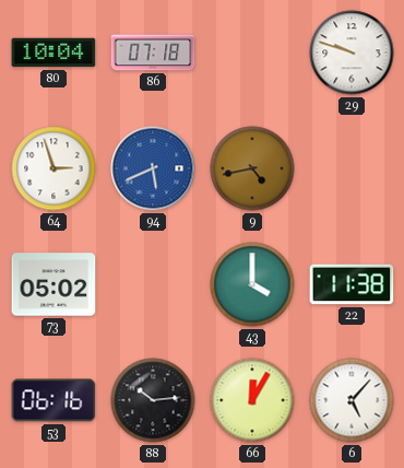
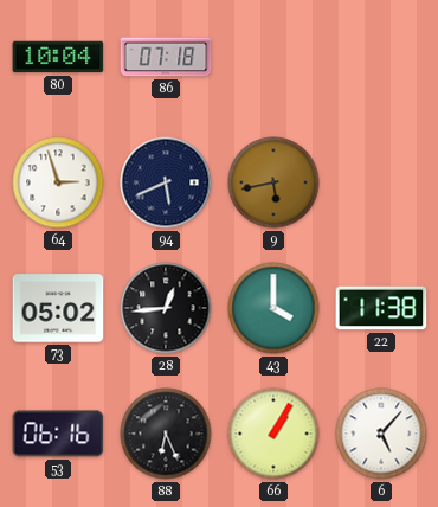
29: 9:48 -> none
94 dial: blue -> navy
9: 4:43 -> 5:43
28: none -> 12:44
88: 10:14 -> 6:26
66: 12:05 -> 1:05
